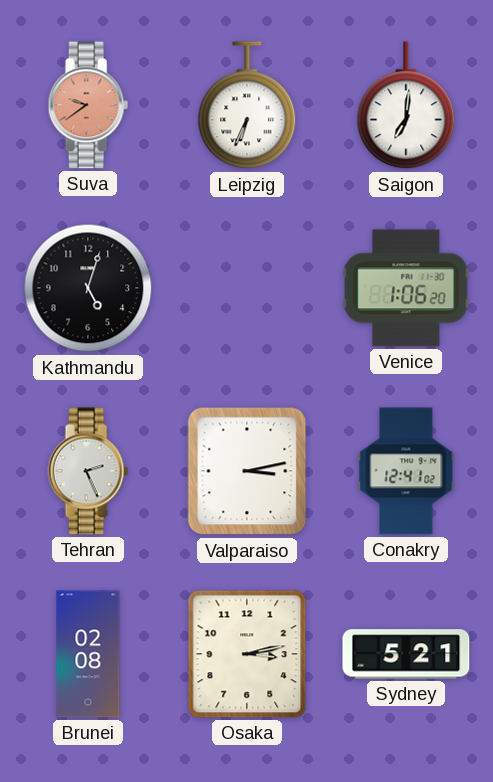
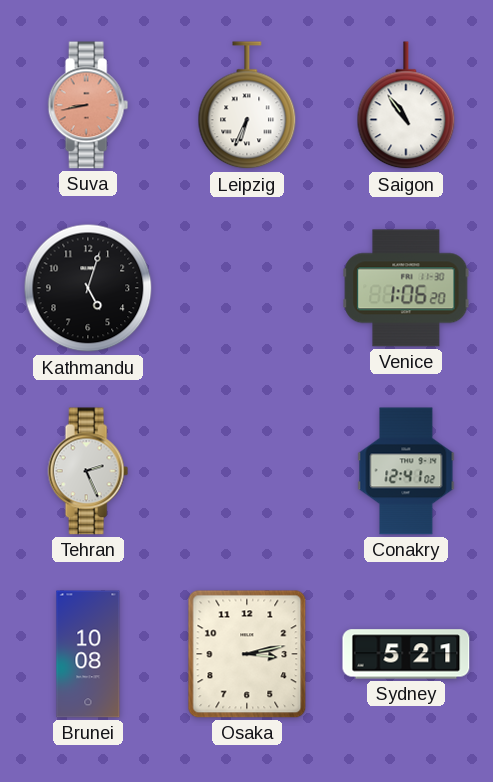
Suva: 9:39 -> 8:43
Saigon: 7:01 -> 10:54
Valparaiso: 3:13 -> none
Brunei: 02:08 -> 10:08
